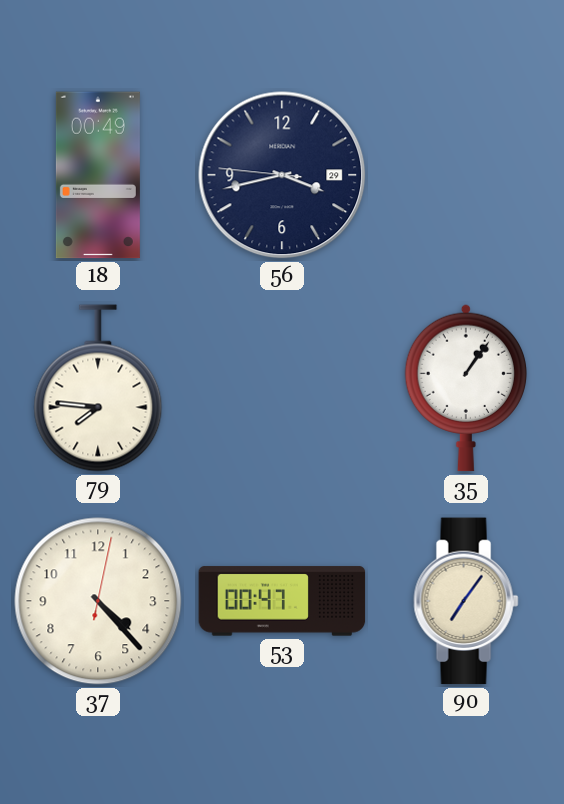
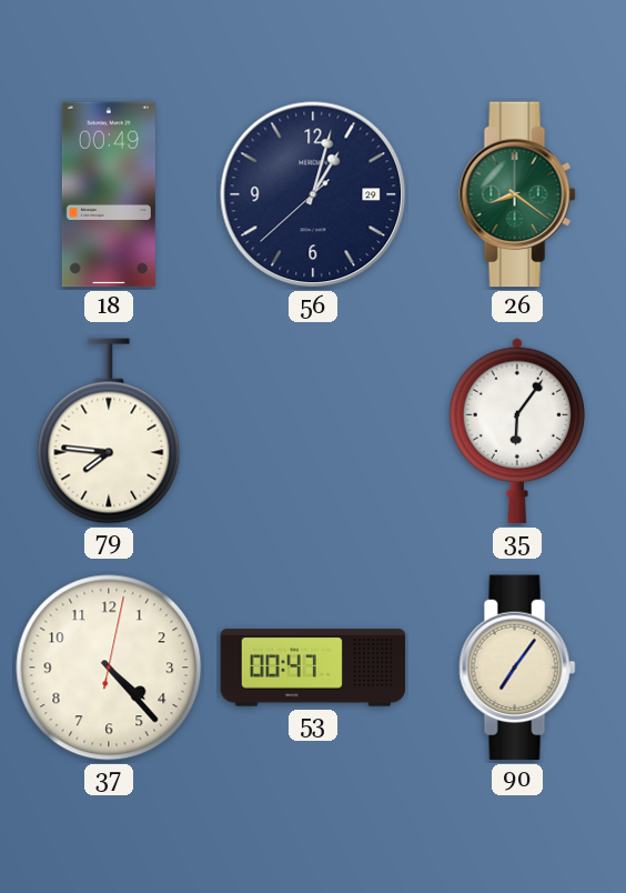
56: 3:42 -> 1:02
26: none -> 8:21
35: 1:06 -> 6:06
